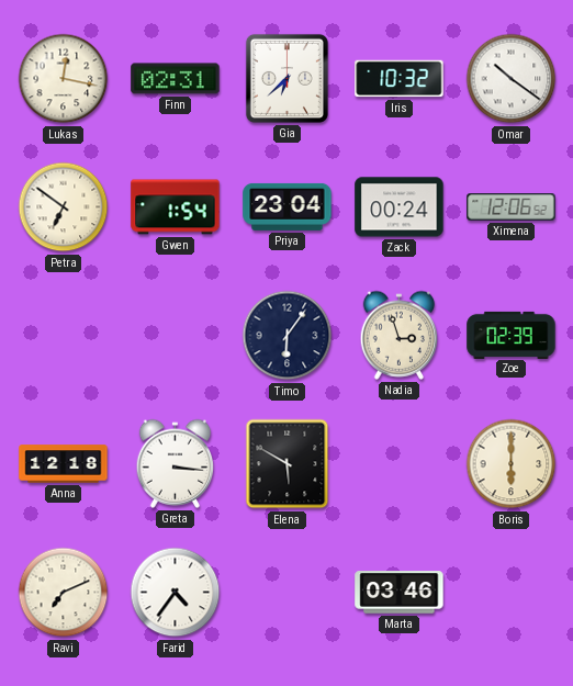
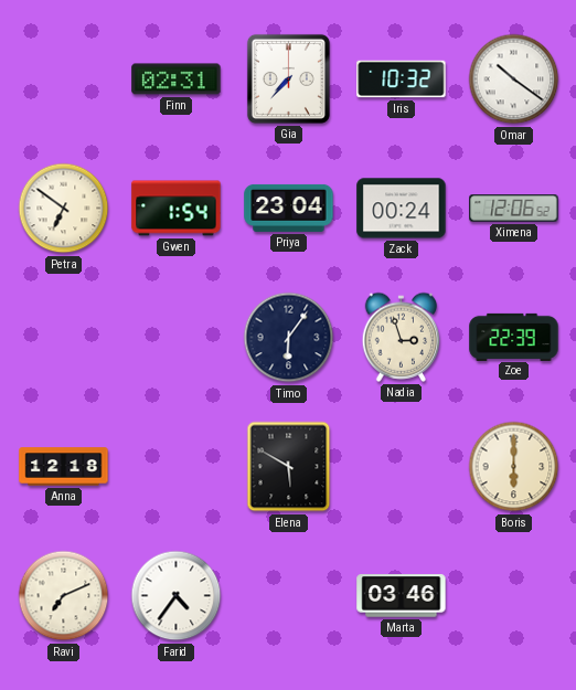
Lukas: 12:17 -> none
Gia: 6:38 -> 7:37
Zoe: 02:39 -> 22:39
Greta: 3:16 -> none
